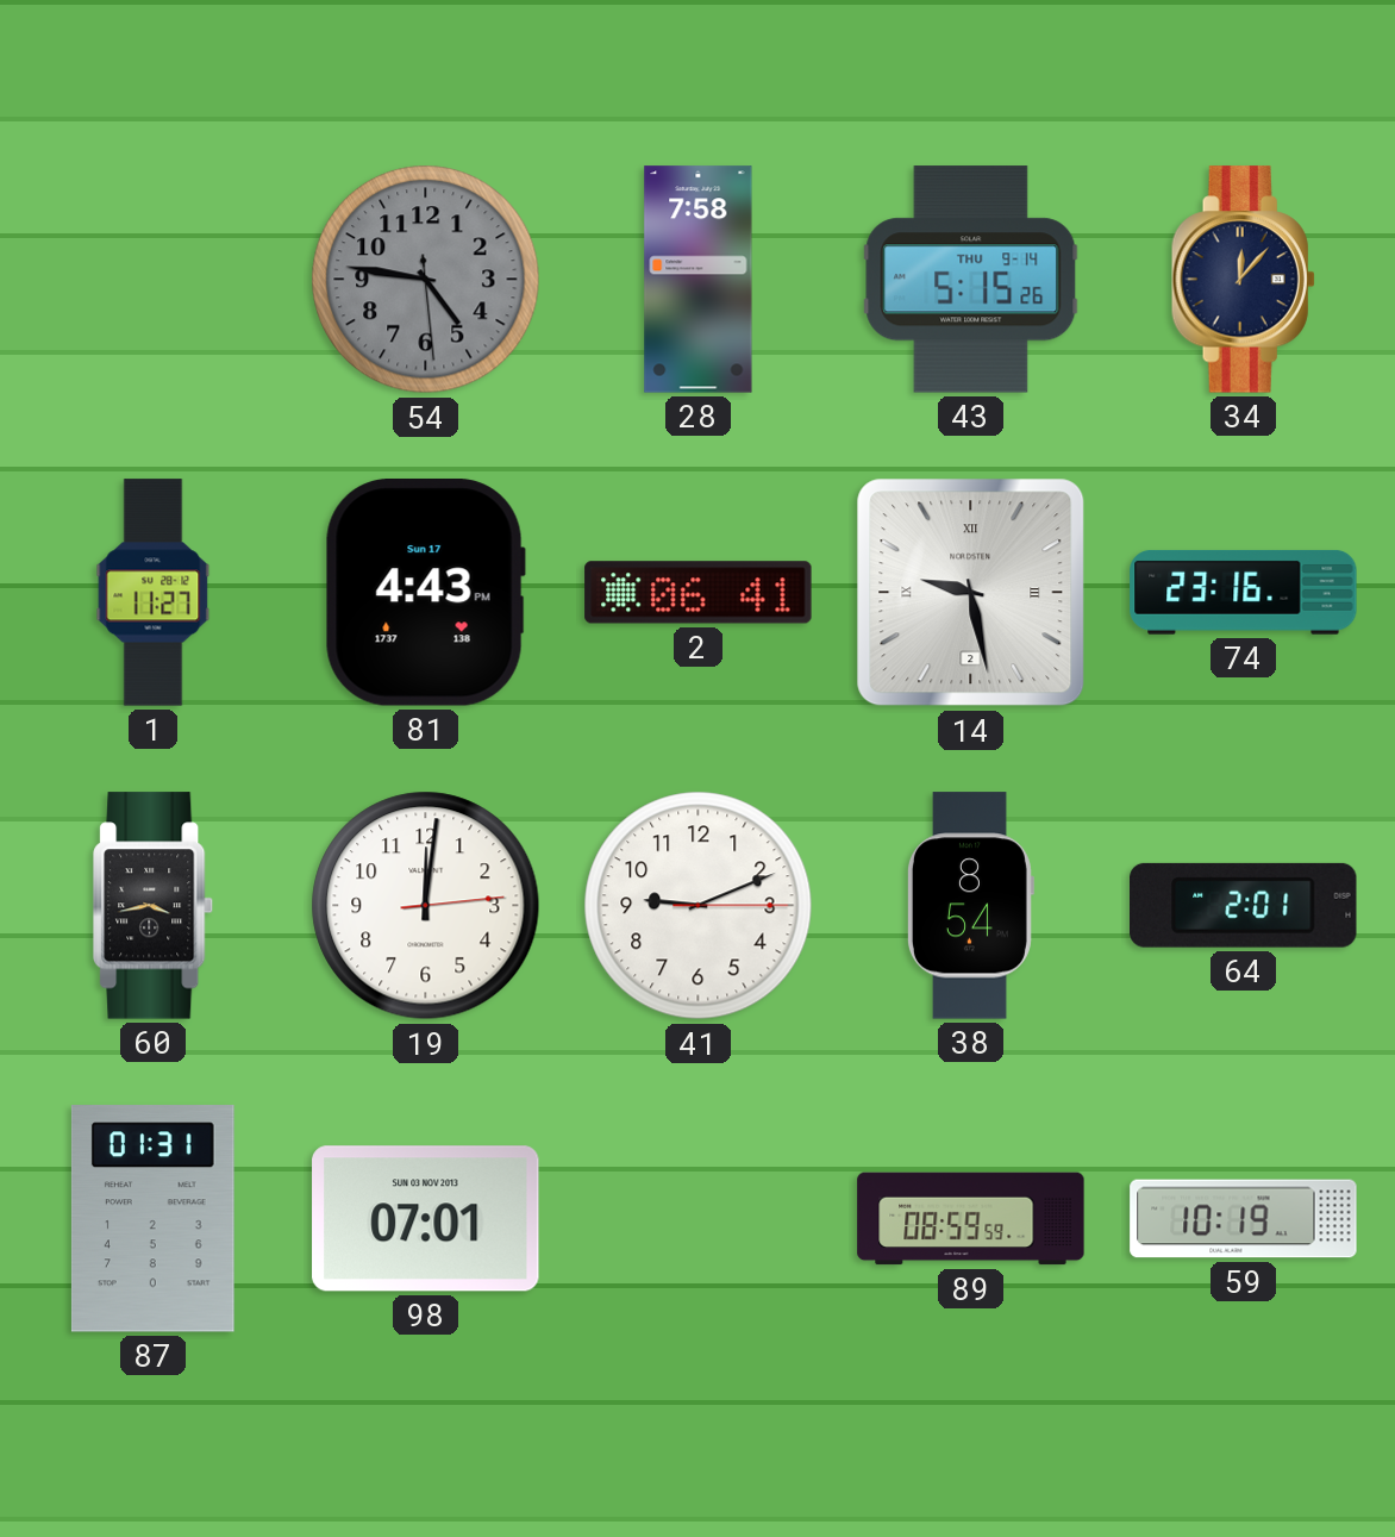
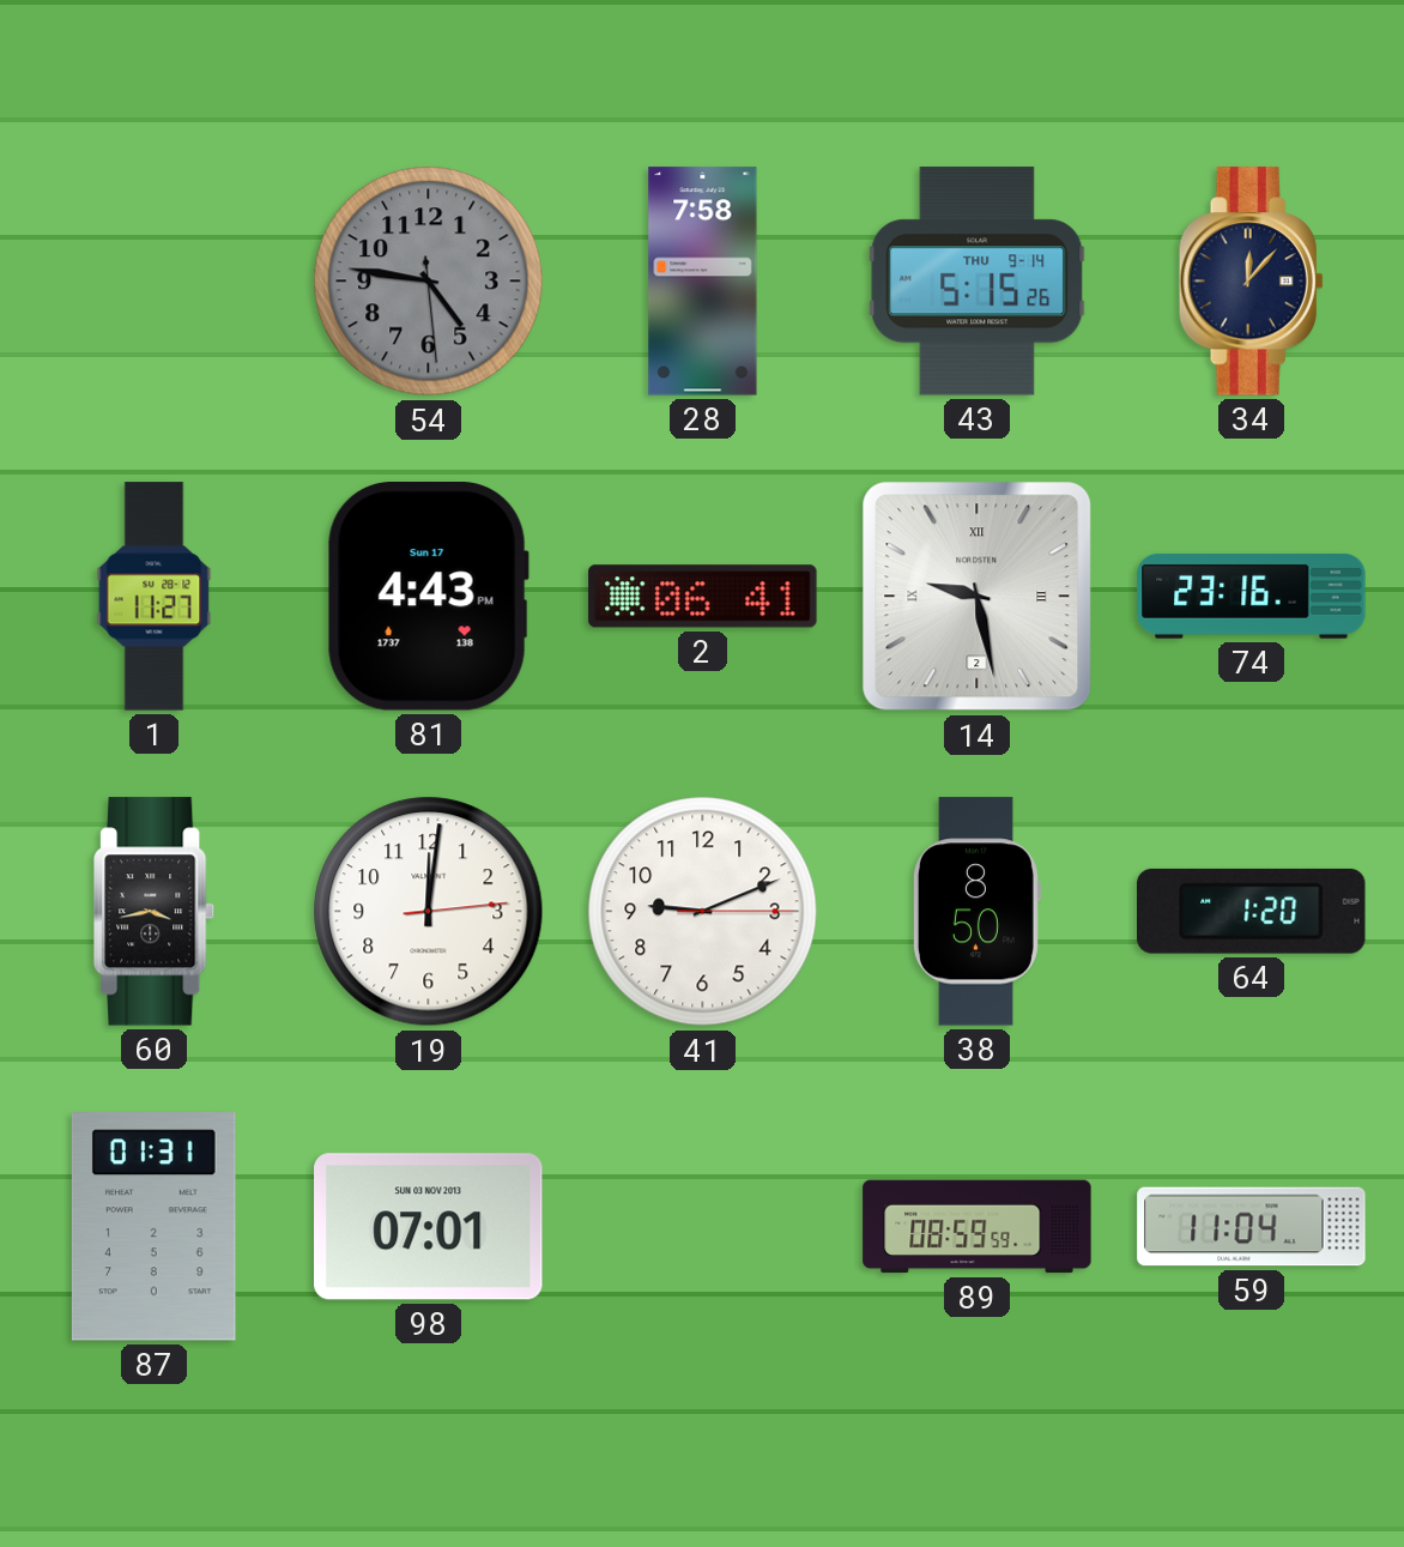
38: 8:54 -> 8:50
64: 2:01 -> 1:20
59: 10:19 -> 11:04
